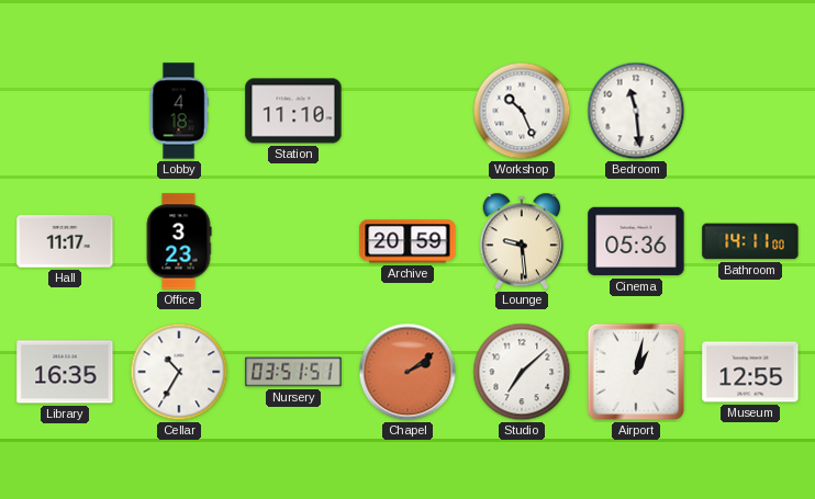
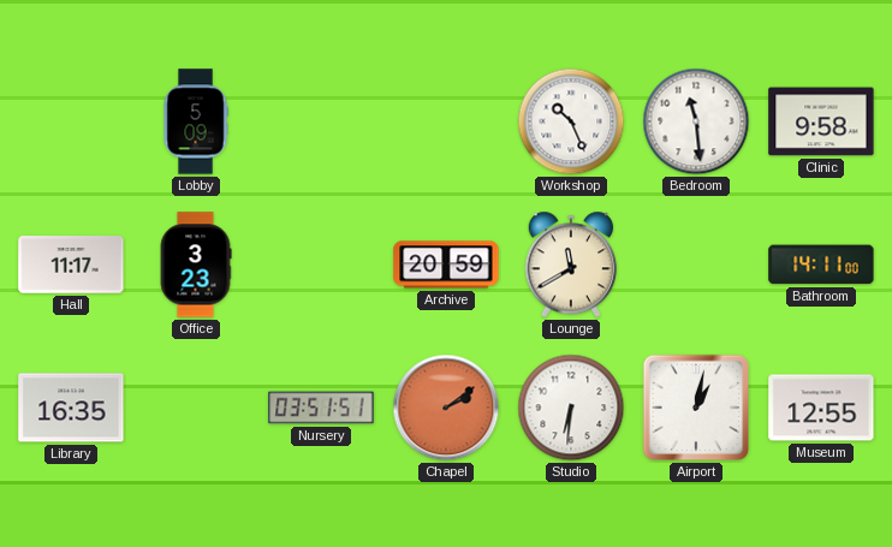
Lobby: 4:18 -> 5:09
Station: 11:10 -> none
Clinic: none -> 9:58
Lounge: 9:29 -> 11:40
Cinema: 05:36 -> none
Cellar: 10:35 -> none
Studio: 7:08 -> 6:31
